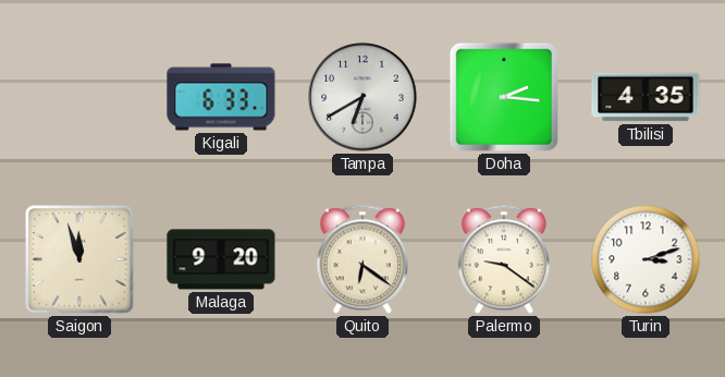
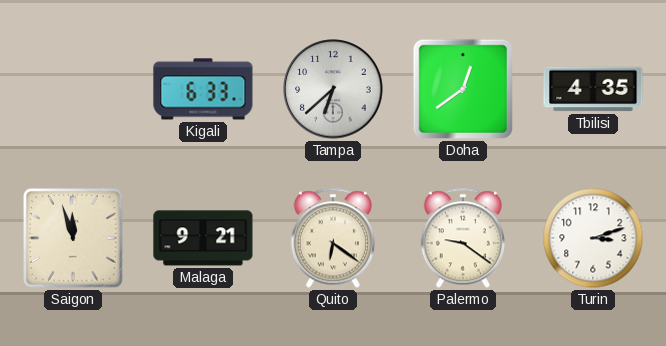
Tampa: 6:40 -> 6:38
Doha: 2:16 -> 12:39
Malaga: 9:20 -> 9:21
